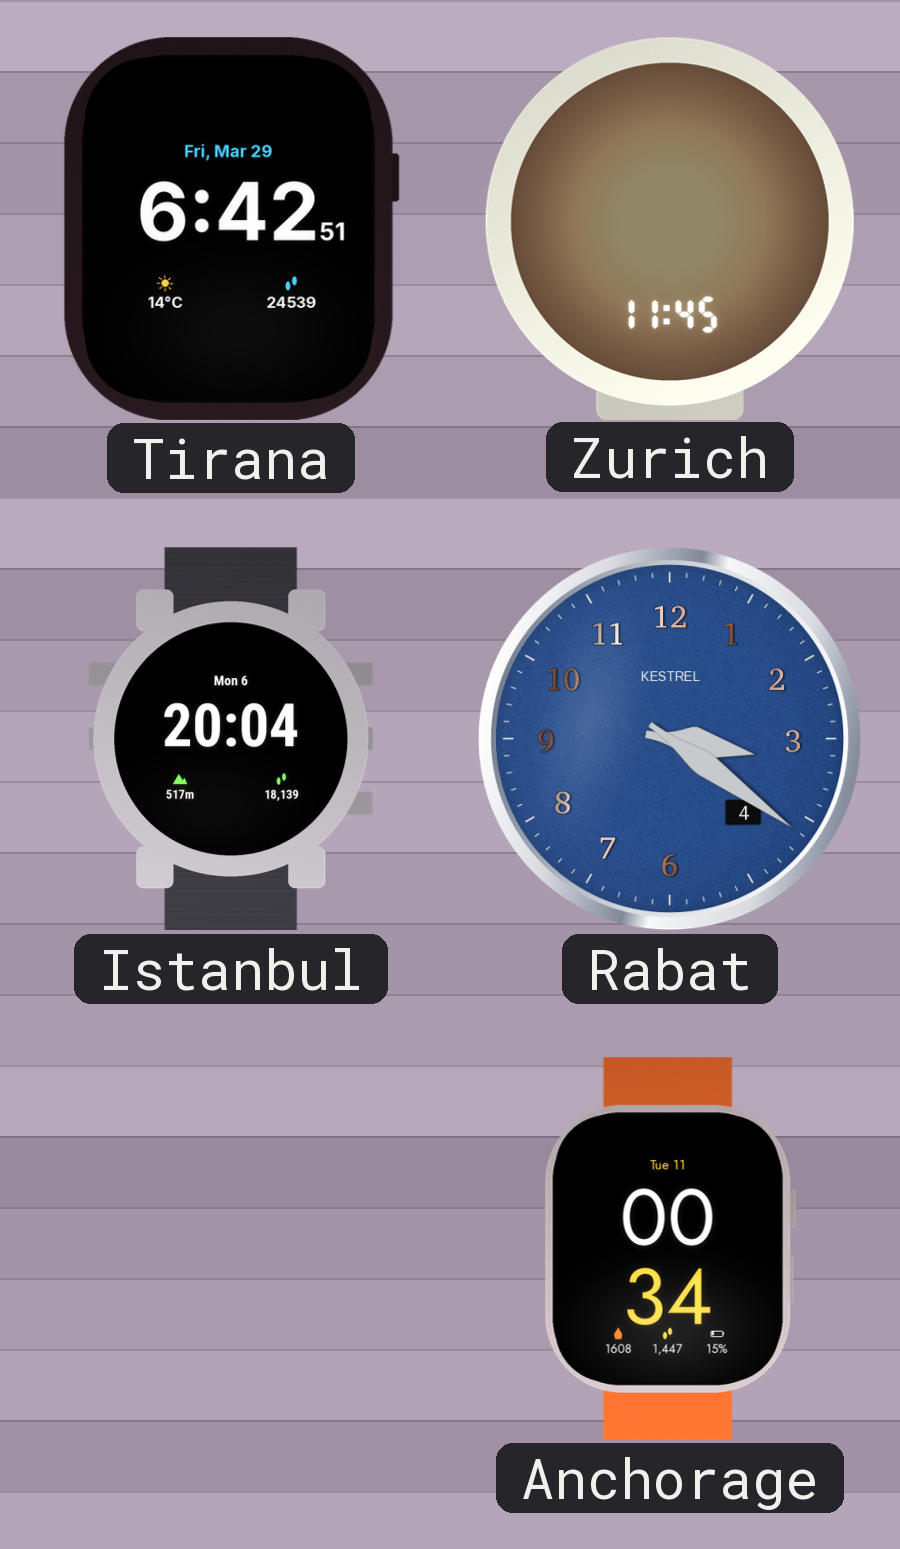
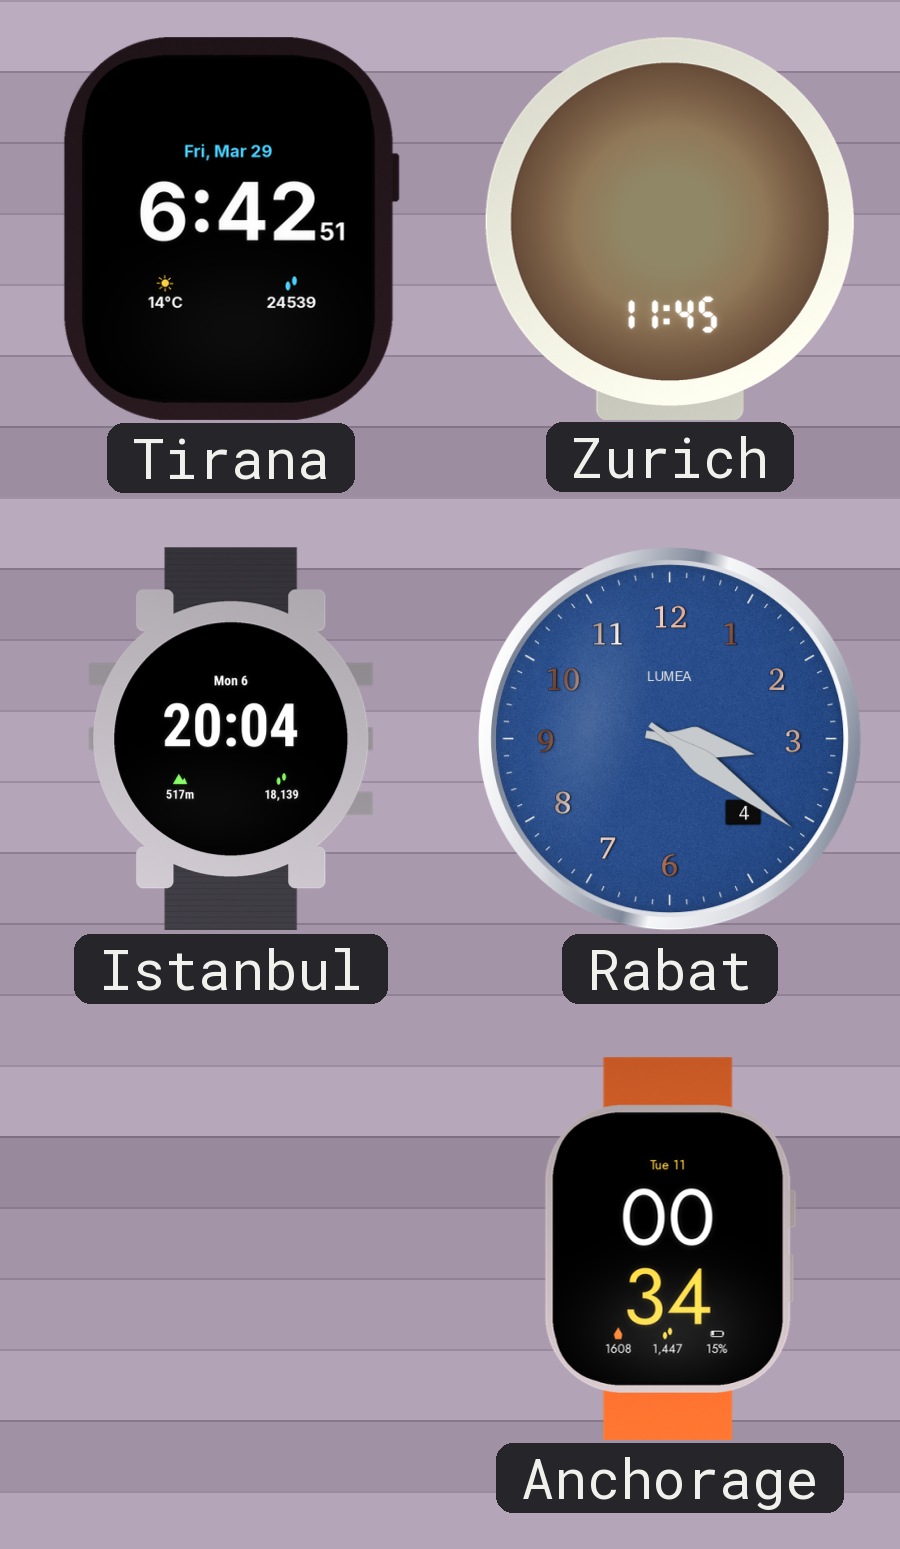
Rabat brand: KESTREL -> LUMEA
